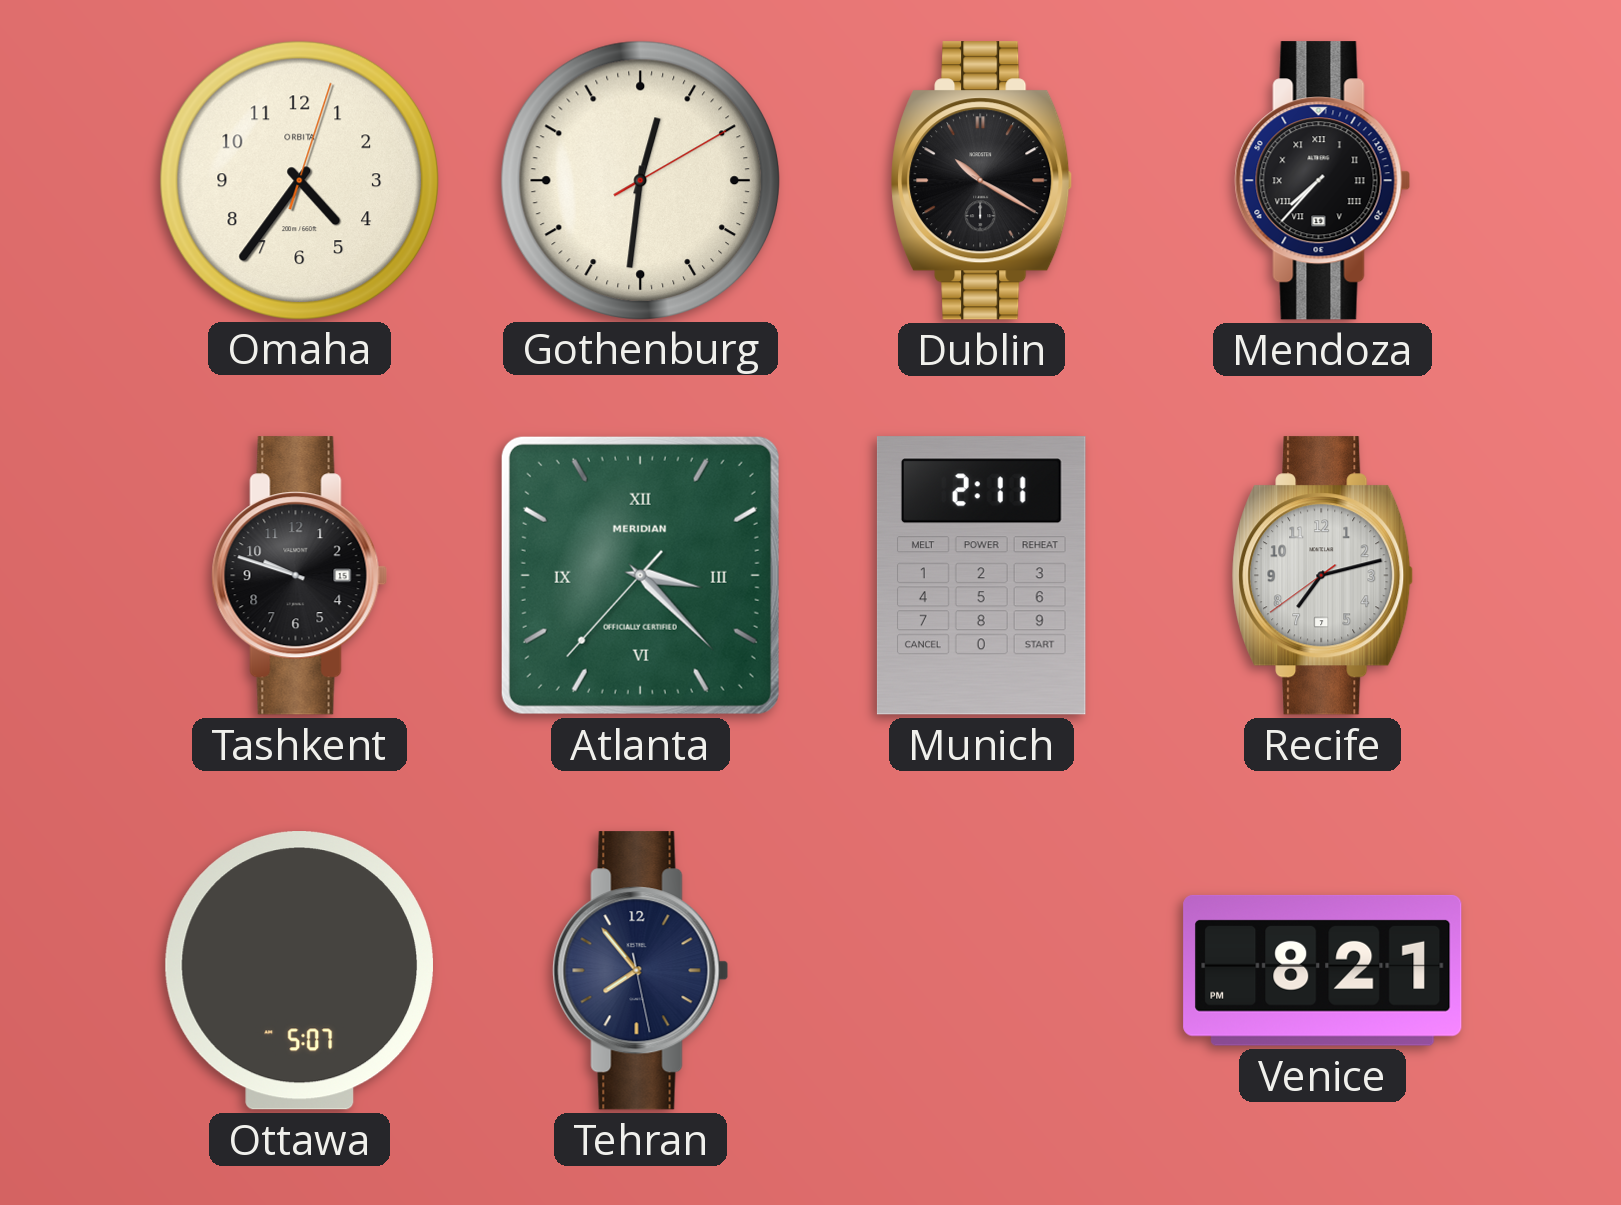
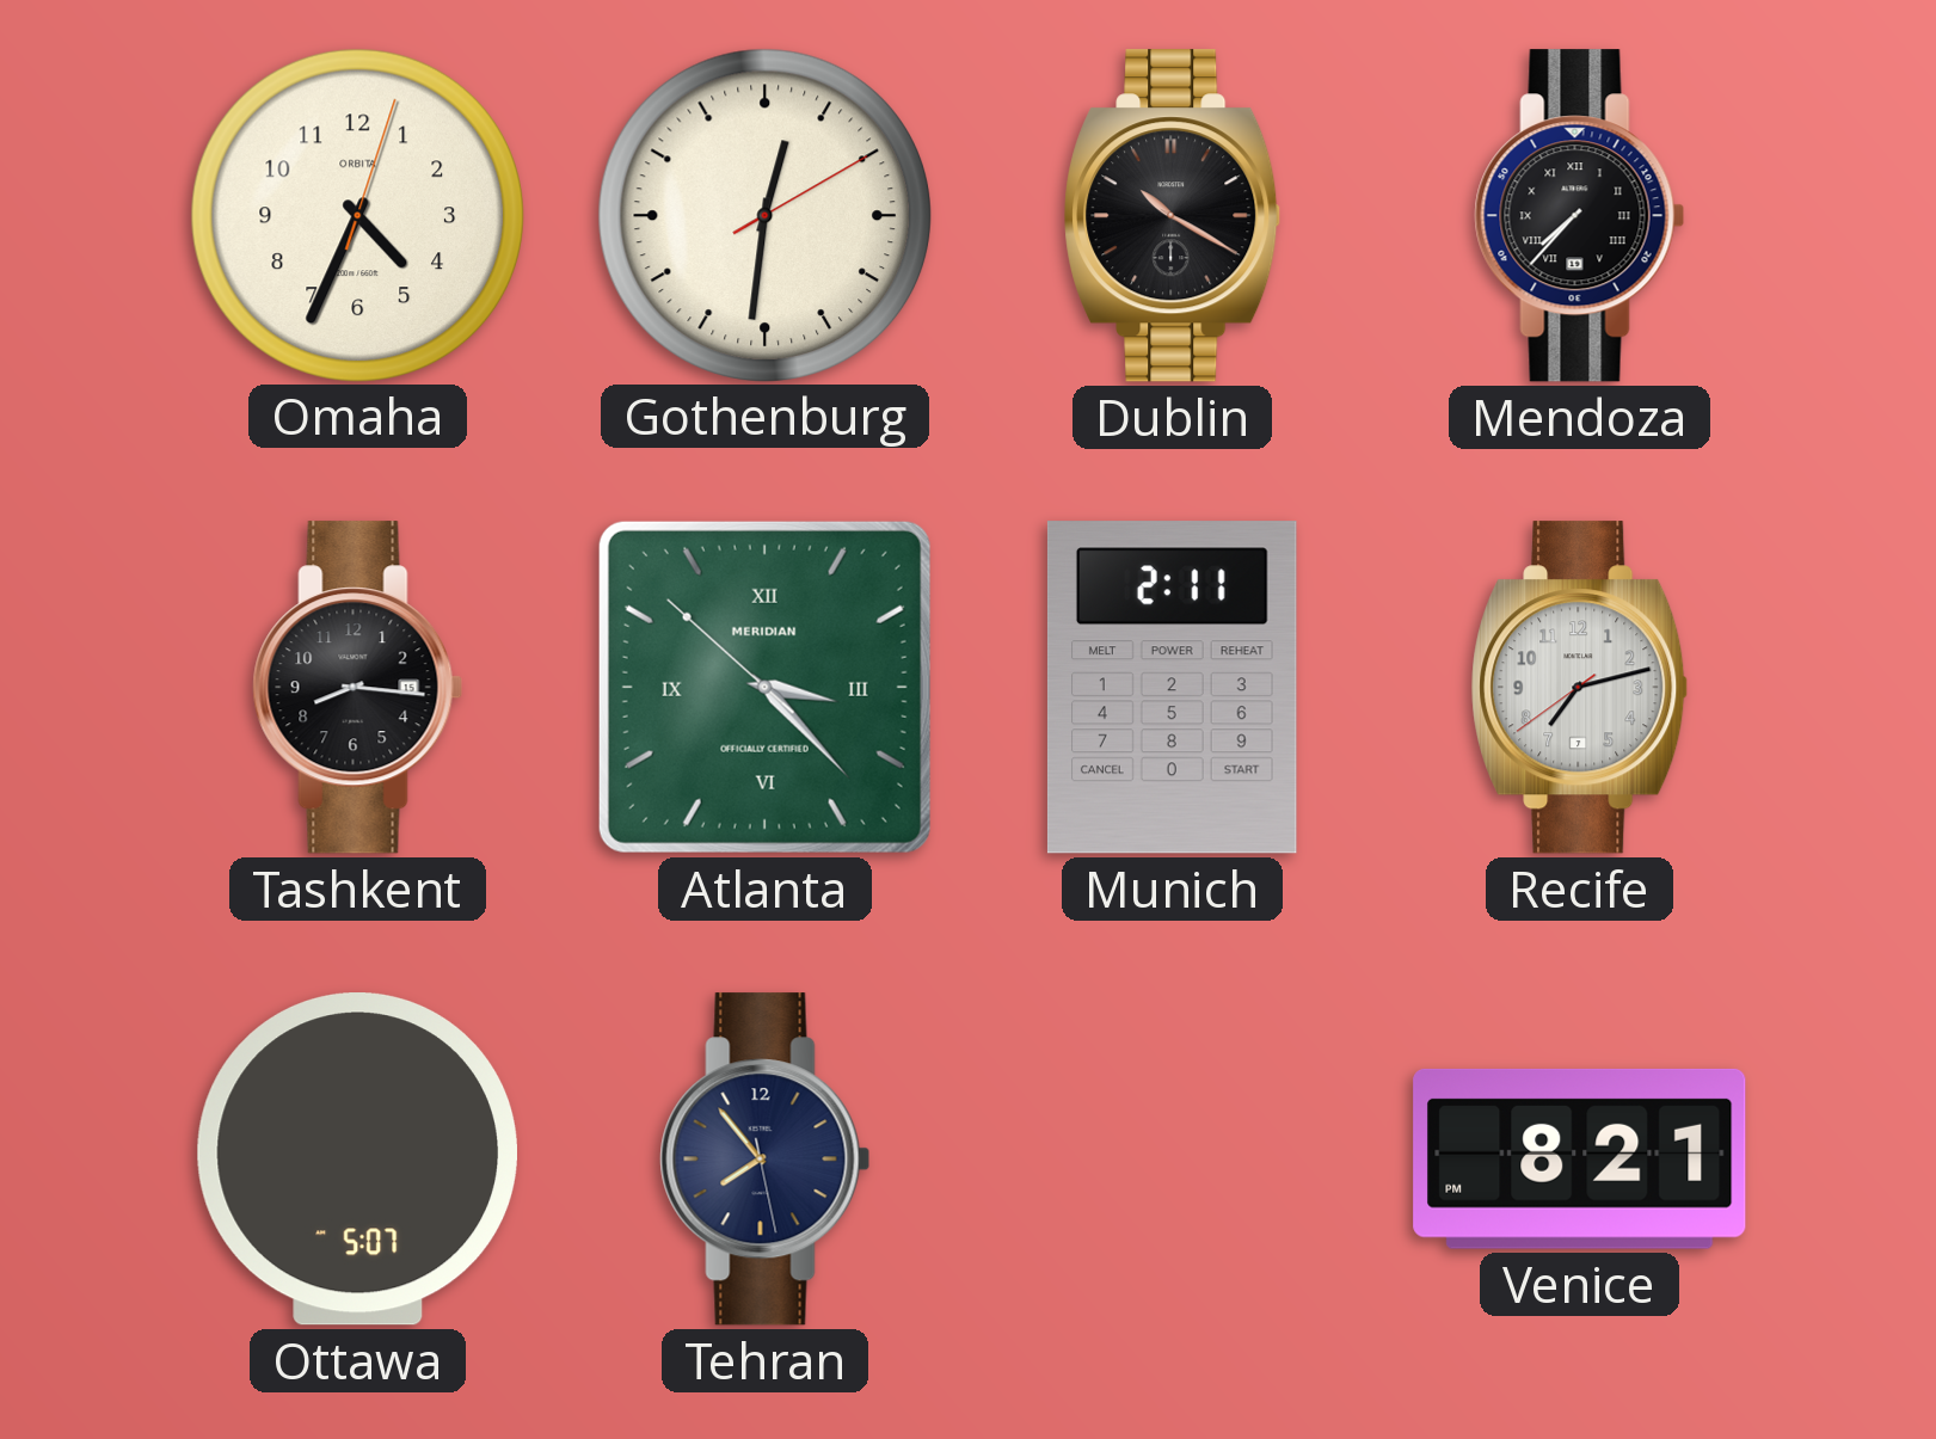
Omaha: 4:36 -> 4:34
Tashkent: 9:48 -> 8:16
Atlanta: 3:22:37 -> 3:22:52
